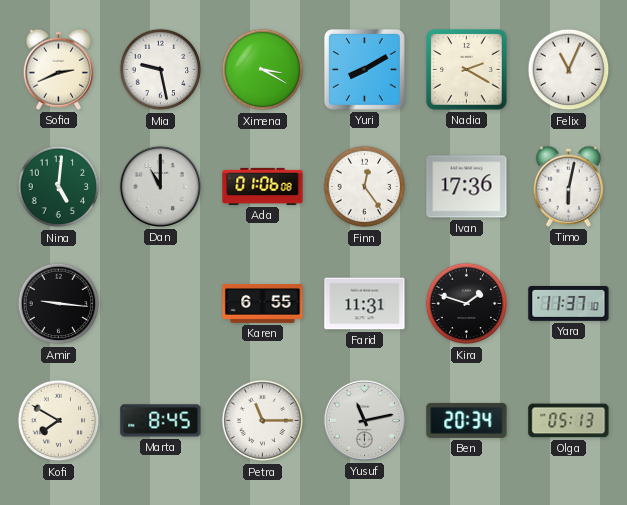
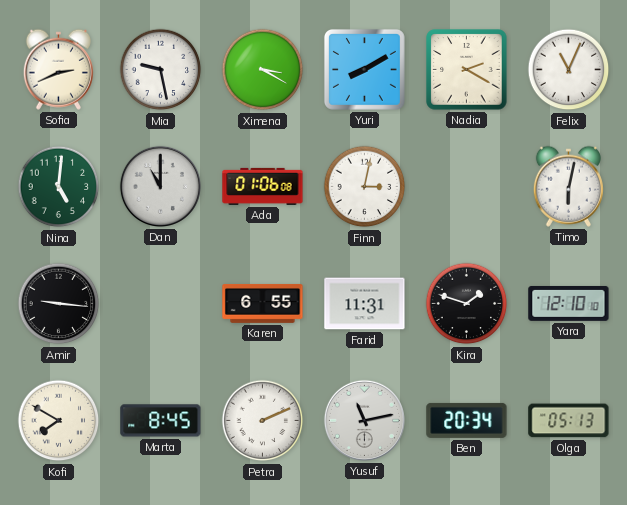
Finn: 12:24 -> 3:02
Ivan: 17:36 -> none
Yara: 11:37 -> 12:10
Petra: 11:15 -> 2:11
